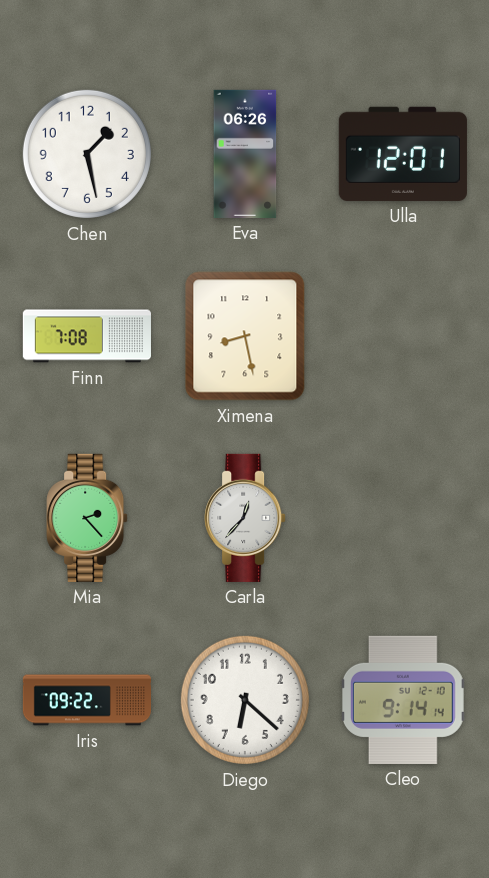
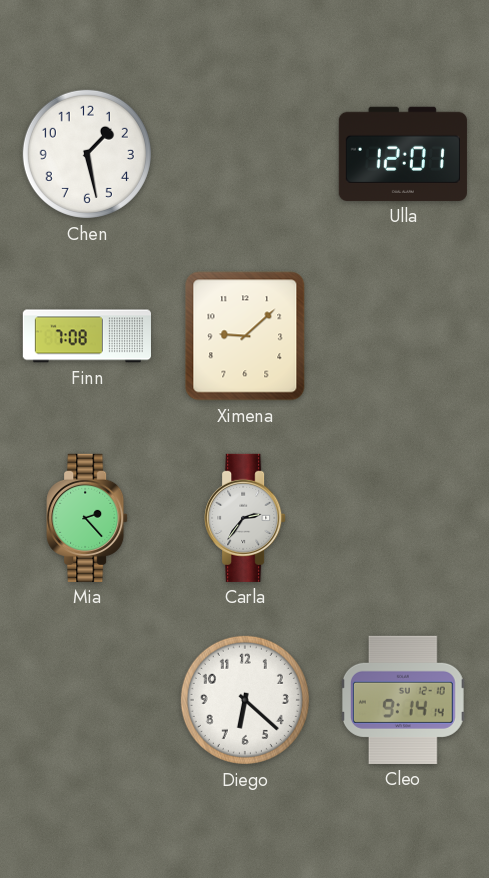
Eva: 06:26 -> none
Ximena: 8:28 -> 9:08
Carla: 12:37 -> 2:36
Iris: 09:22 -> none
